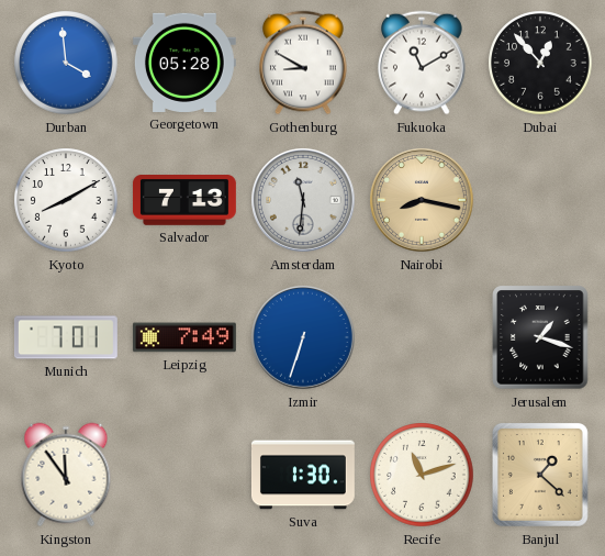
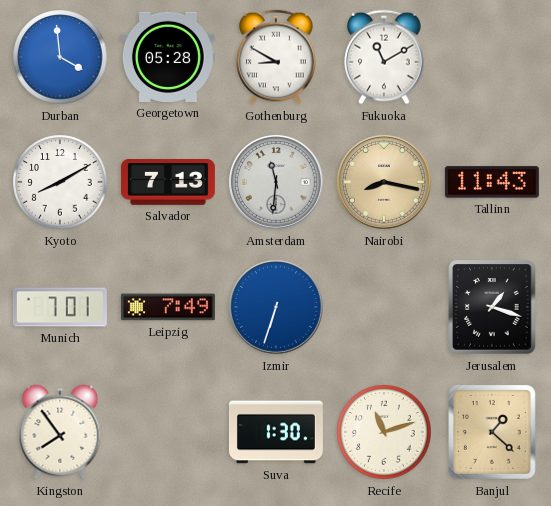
Dubai: 12:53 -> none
Tallinn: none -> 11:43
Kingston: 11:54 -> 7:54
